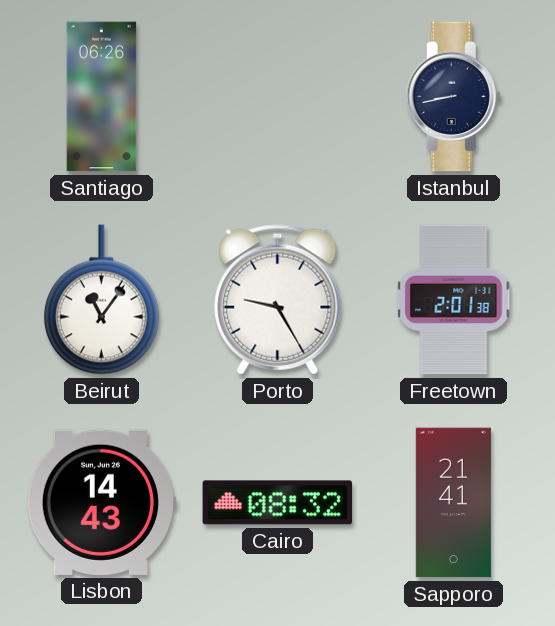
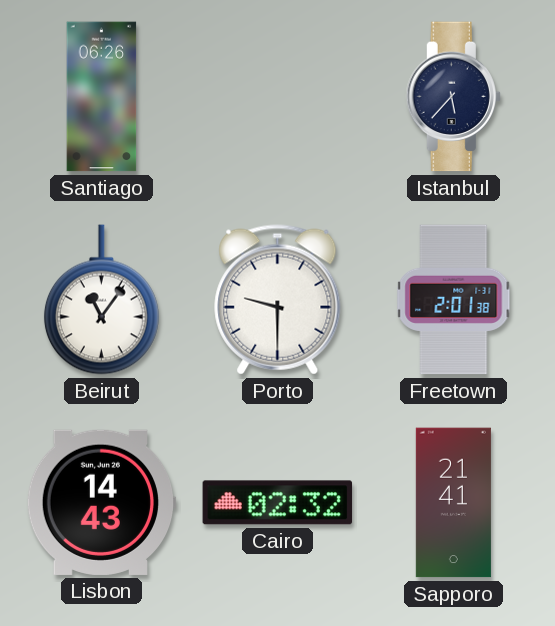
Istanbul: 8:43 -> 5:37
Porto: 9:25 -> 9:30
Cairo: 08:32 -> 02:32
